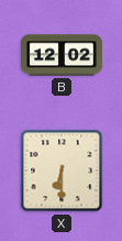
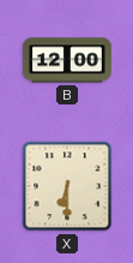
B: 12:02 -> 12:00
